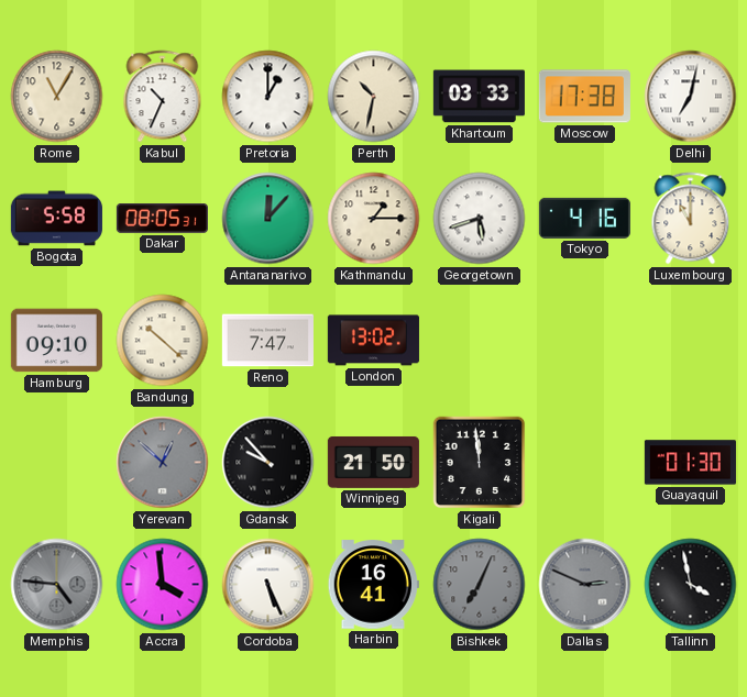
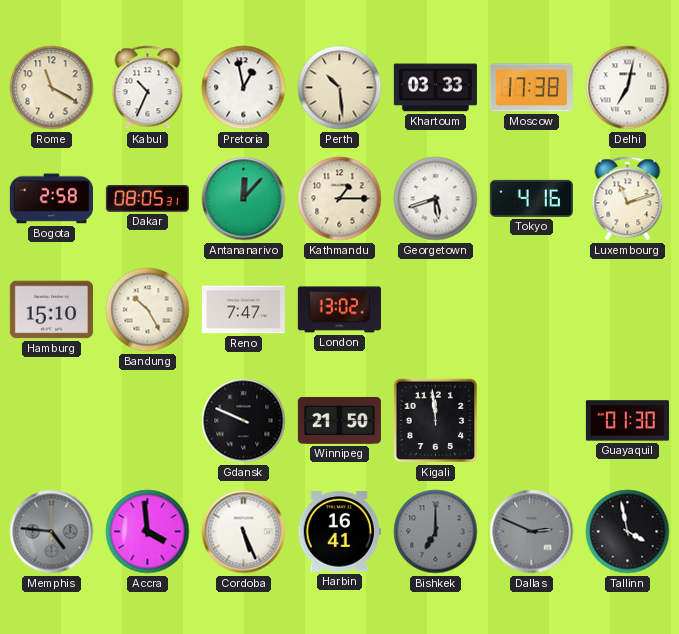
Rome: 11:05 -> 11:20
Pretoria: 1:00 -> 12:58
Perth: 10:32 -> 10:29
Bogota: 5:58 -> 2:58
Luxembourg: 11:00 -> 11:12
Hamburg: 09:10 -> 15:10
Bandung: 10:22 -> 10:25
Yerevan: 12:52 -> none
Gdansk: 9:53 -> 9:49
Bishkek: 7:04 -> 7:00
